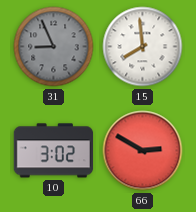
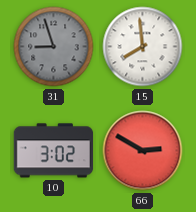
31: 8:56 -> 8:57
